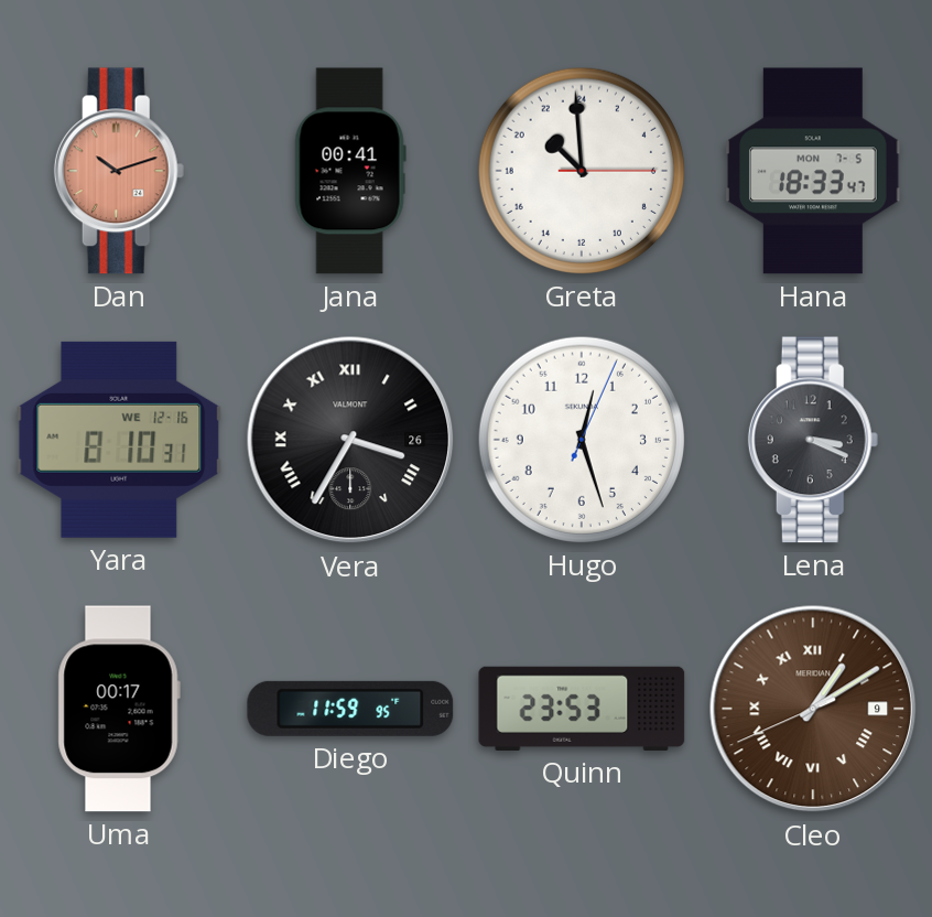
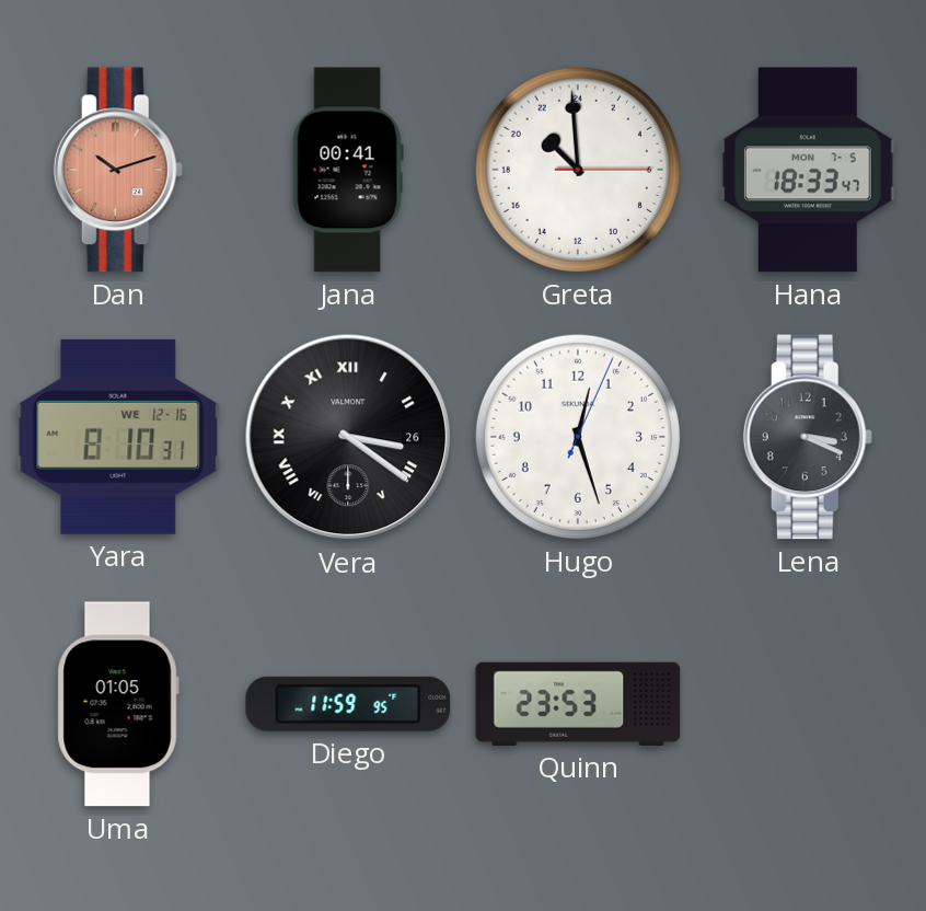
Vera: 3:35 -> 3:21
Uma: 00:17 -> 01:05
Cleo: 1:09 -> none
